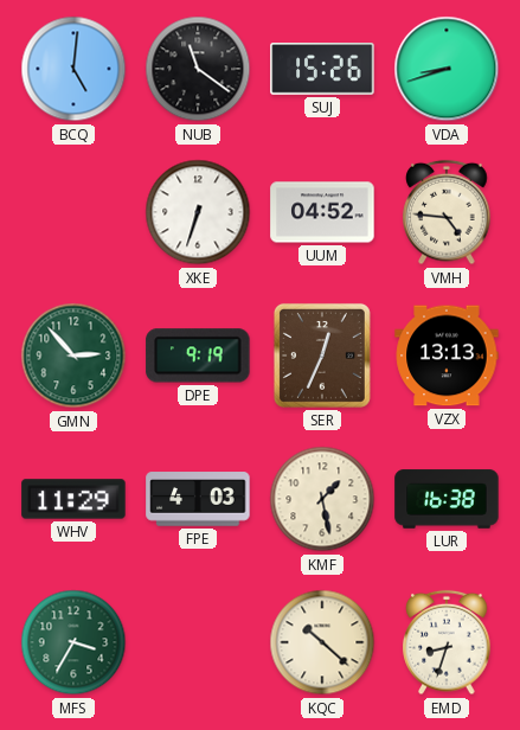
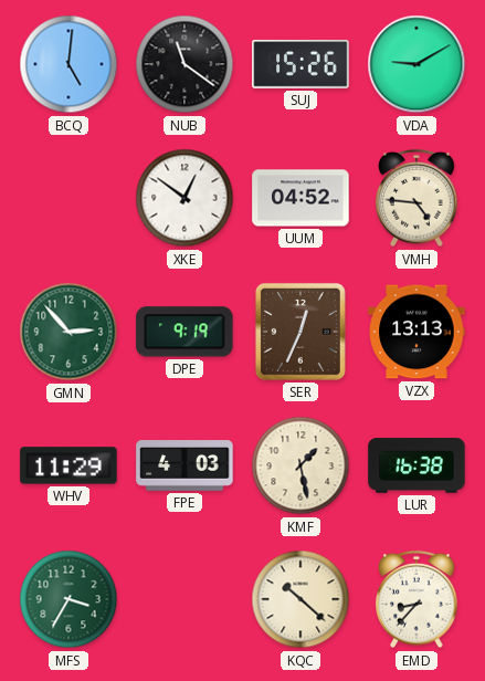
VDA: 8:42 -> 9:10
XKE: 6:33 -> 12:51
EMD: 8:33 -> 8:37
